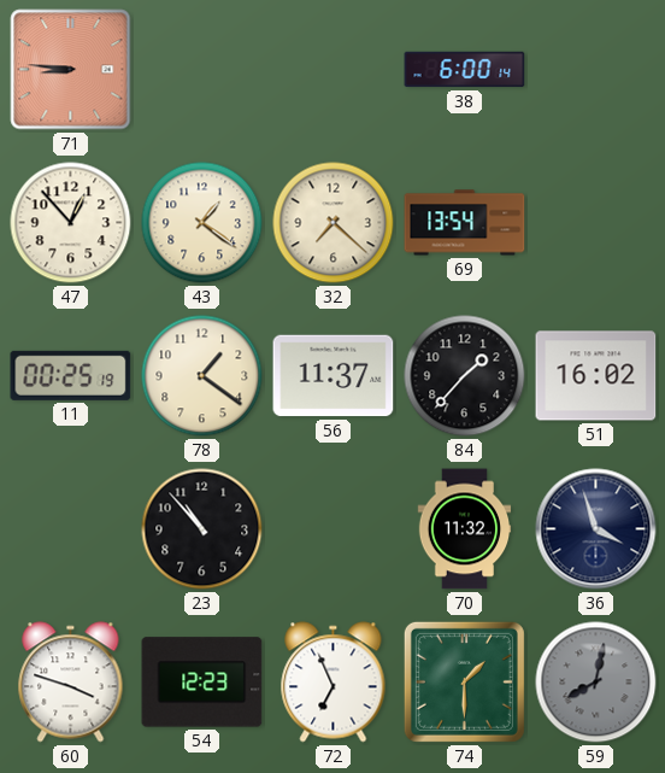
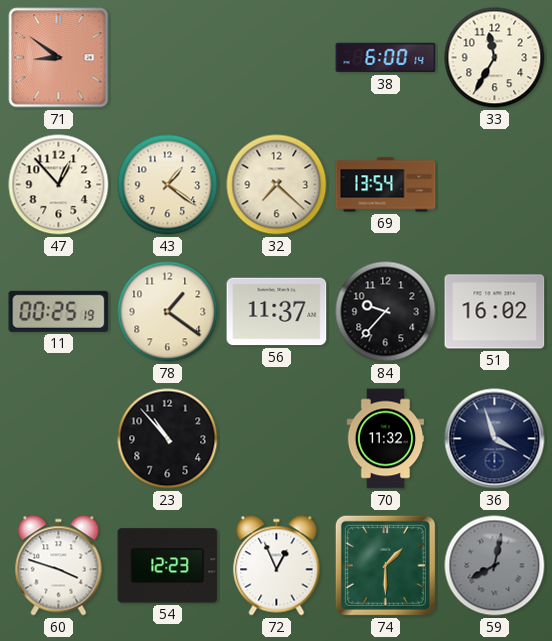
71: 8:46 -> 8:51
33: none -> 11:35
84: 1:37 -> 9:37
72: 6:56 -> 12:56
